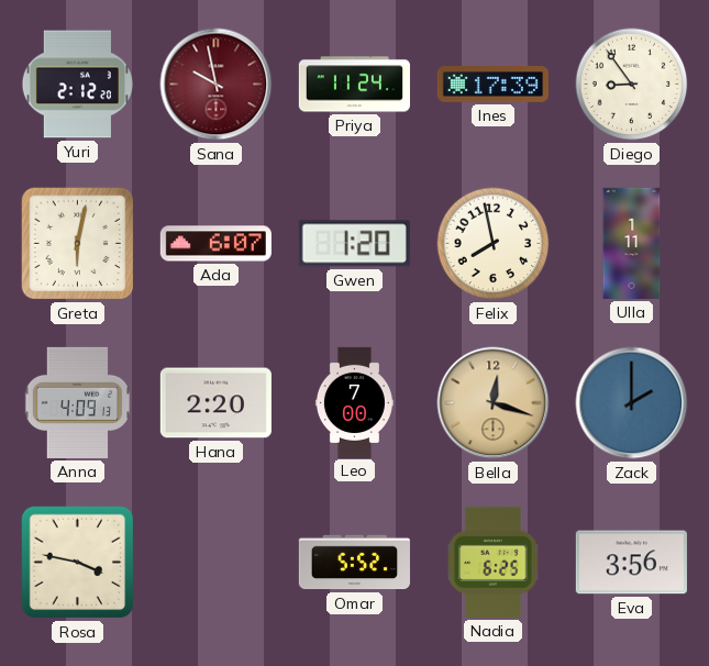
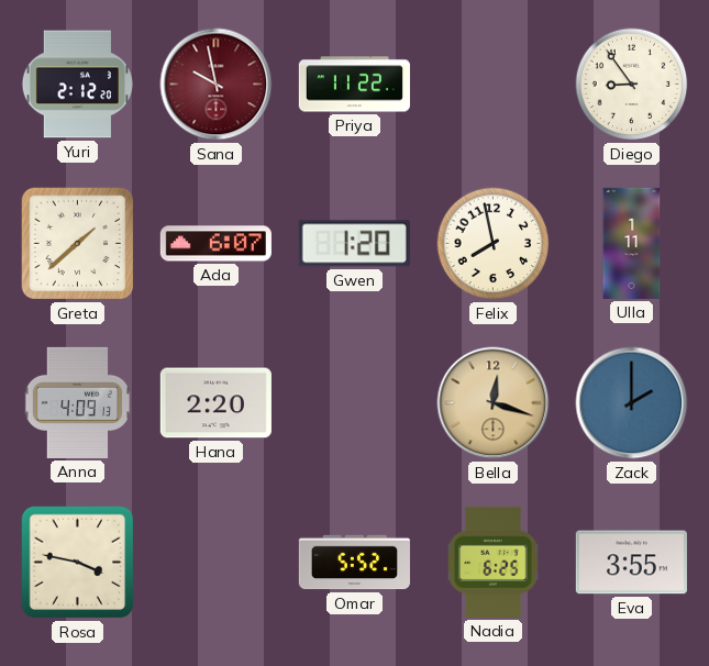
Priya: 11:24 -> 11:22
Ines: 17:39 -> none
Greta: 6:02 -> 1:38
Leo: 7:00 -> none
Eva: 3:56 -> 3:55
